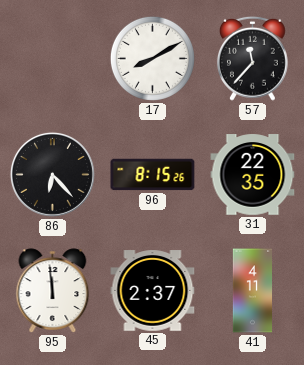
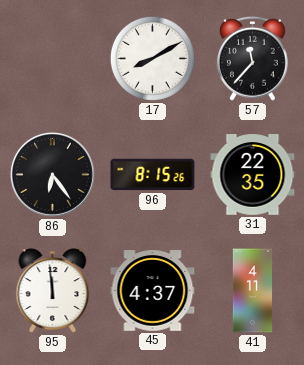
86: 6:23 -> 6:24
45: 2:37 -> 4:37
